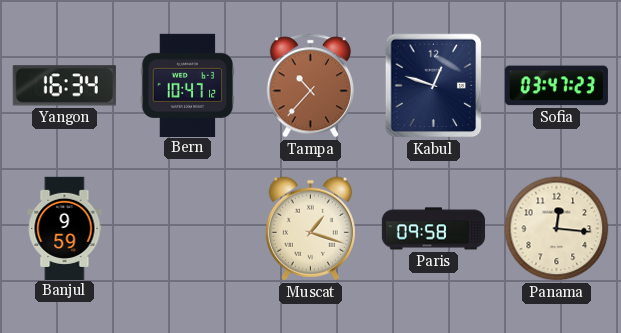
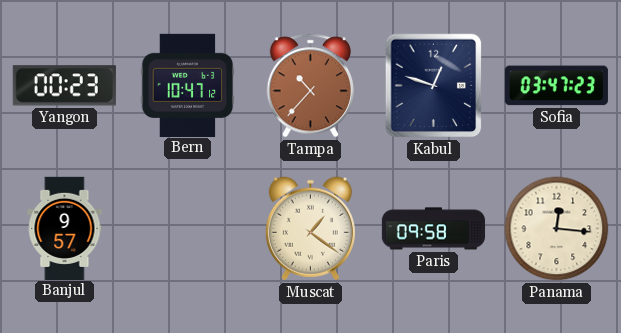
Yangon: 16:34 -> 00:23
Banjul: 9:59 -> 9:57
Muscat: 1:18 -> 1:21
